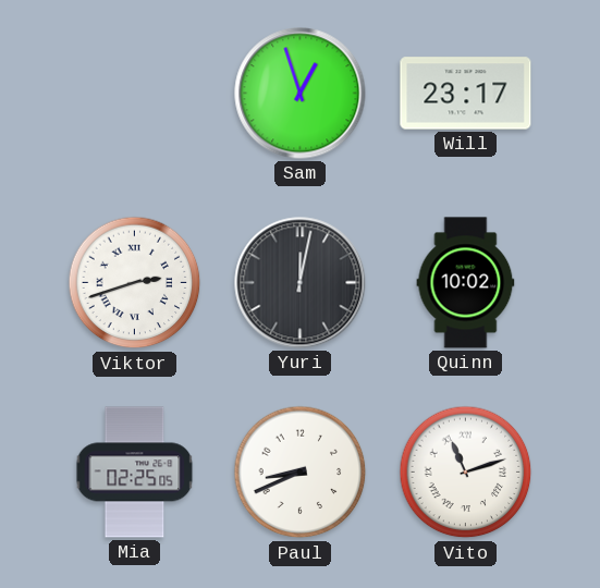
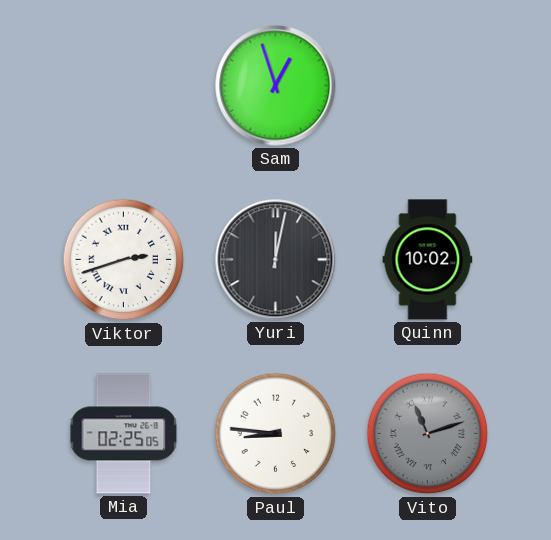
Will: 23:17 -> none
Paul: 8:41 -> 8:46
Vito dial: white -> grey
